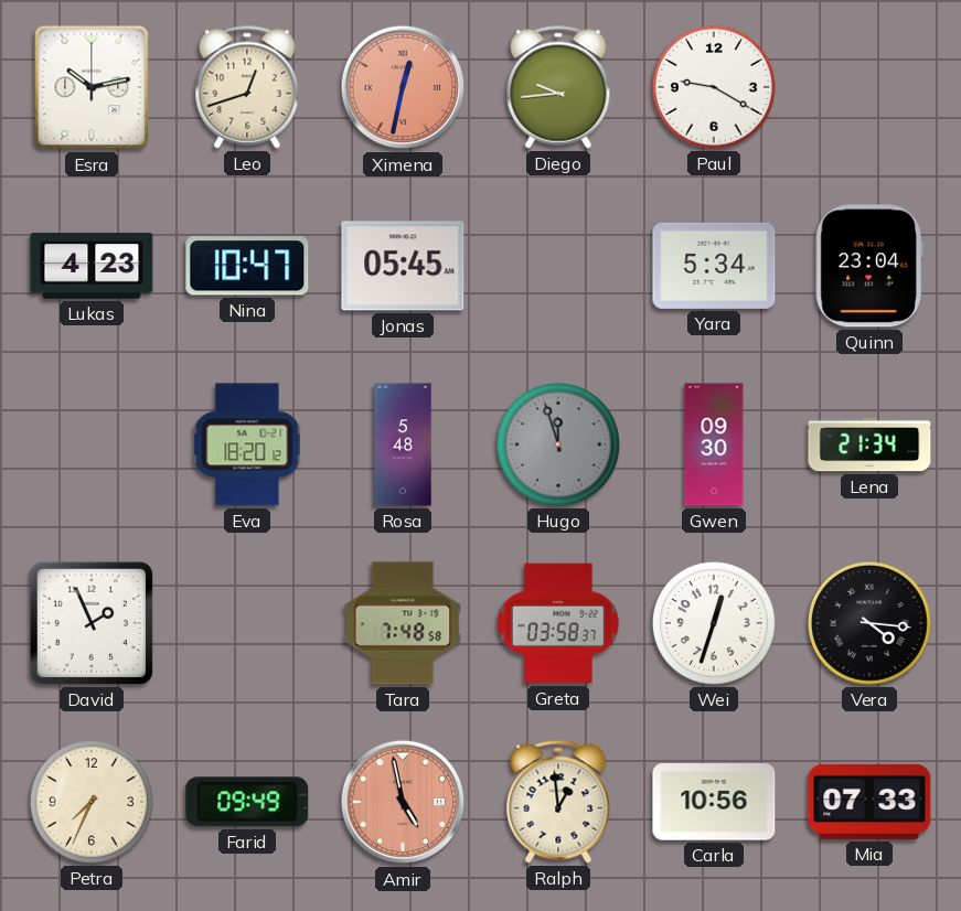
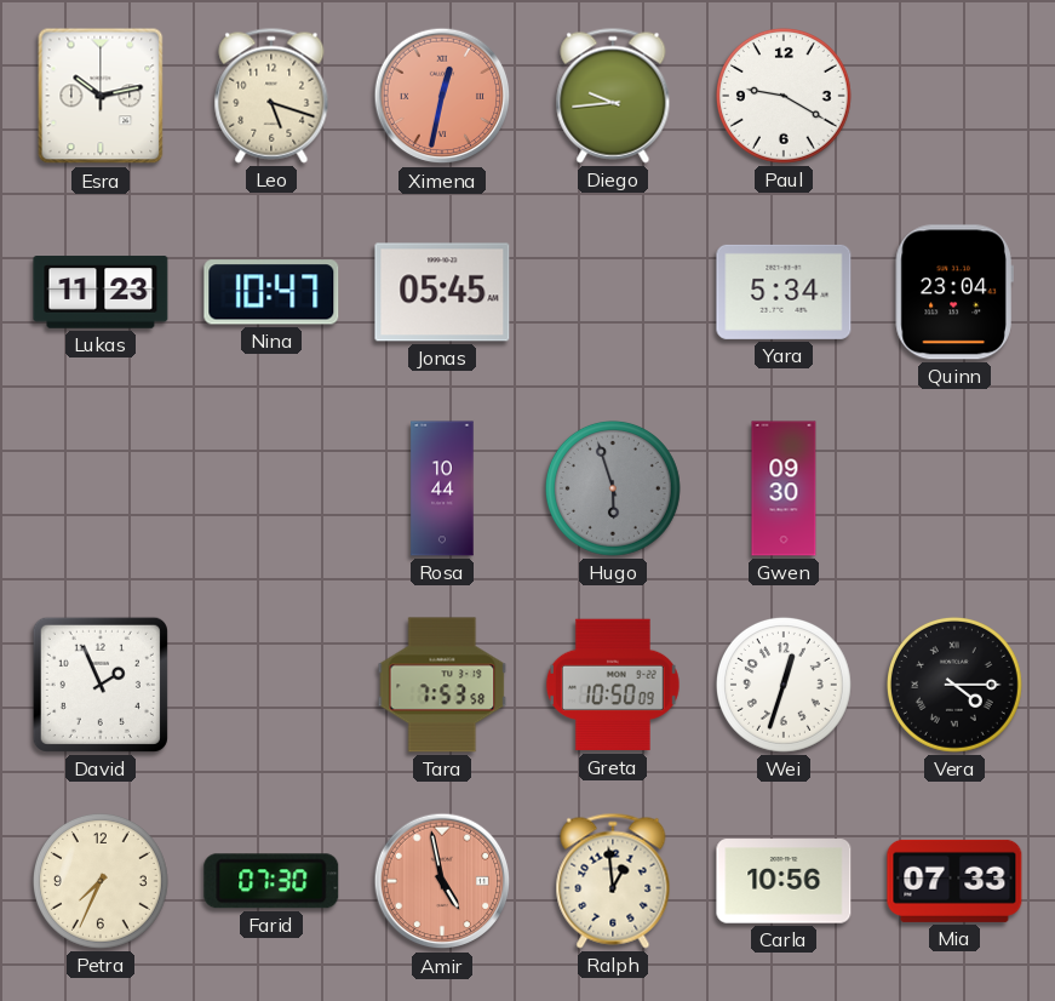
Leo: 12:42 -> 5:18
Lukas: 4:23 -> 11:23
Eva: 18:20 -> none
Rosa: 5:48 -> 10:44
Hugo: 11:57 -> 5:57
Lena: 21:34 -> none
Tara: 7:48 -> 7:53
Greta: 03:58 -> 10:50
Vera: 4:16 -> 4:15
Farid: 09:49 -> 07:30
